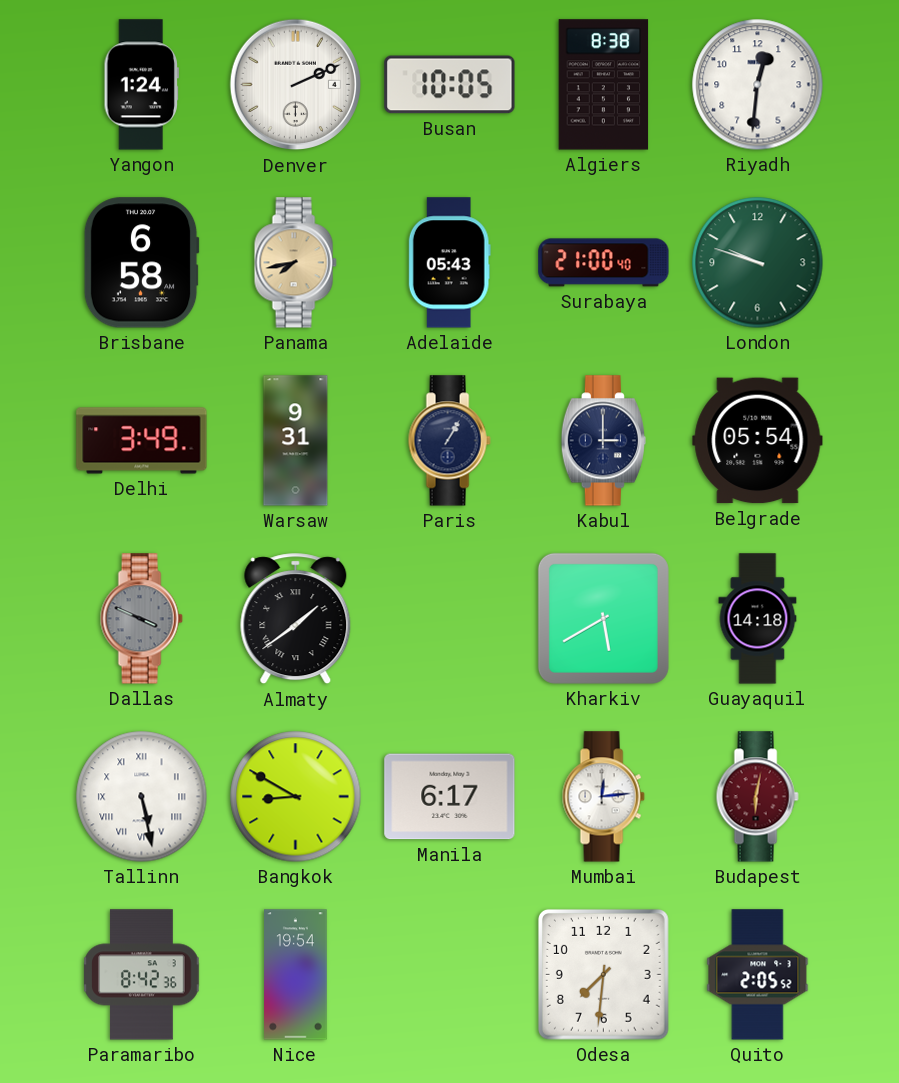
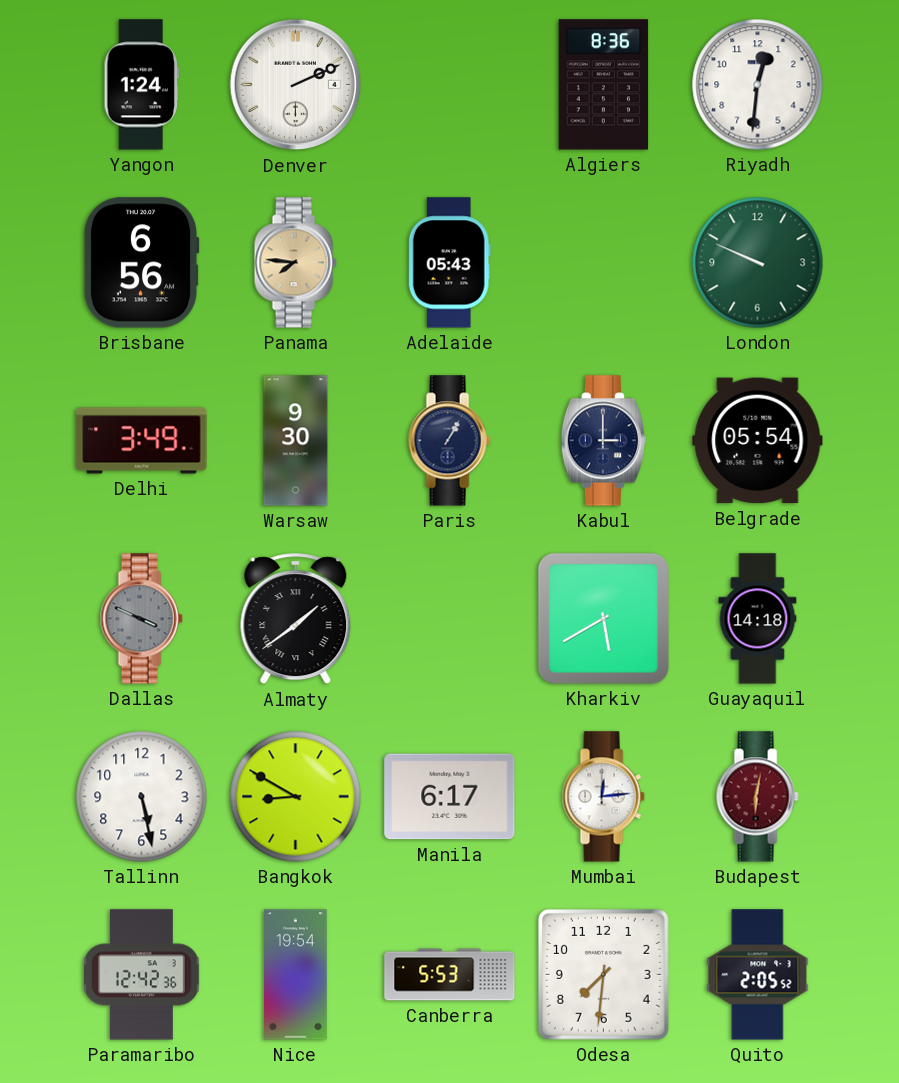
Busan: 10:05 -> none
Algiers: 8:38 -> 8:36
Brisbane: 6:58 -> 6:56
Panama: 7:43 -> 7:46
Surabaya: 21:00 -> none
London: 9:48 -> 9:49
Warsaw: 9:31 -> 9:30
Tallinn numerals: Roman -> Arabic
Paramaribo: 8:42 -> 12:42
Canberra: none -> 5:53
